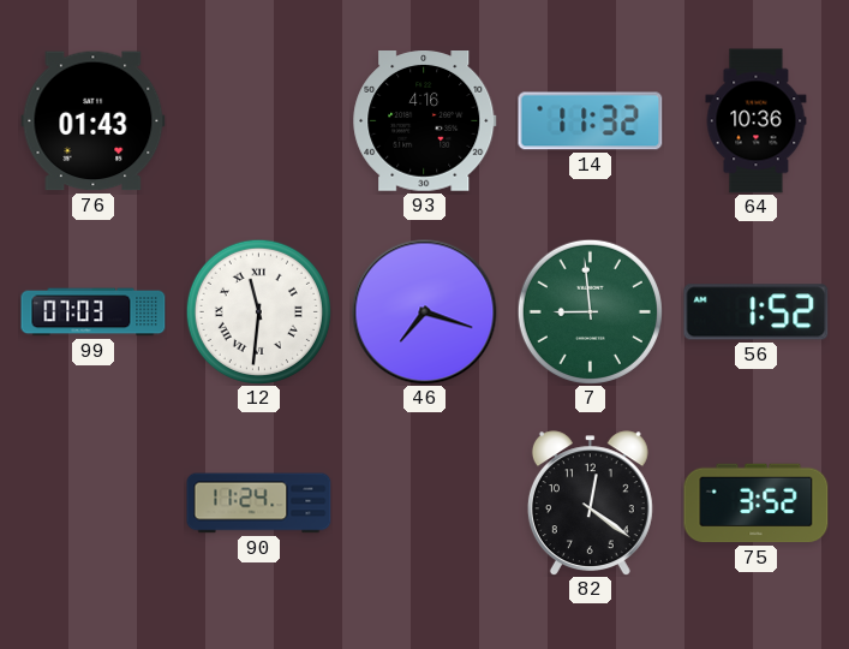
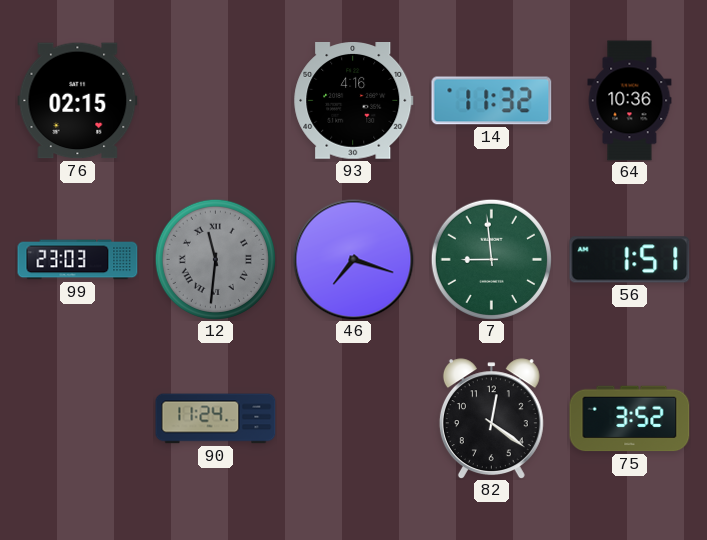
76: 01:43 -> 02:15
99: 07:03 -> 23:03
12 dial: white -> grey
56: 1:52 -> 1:51
